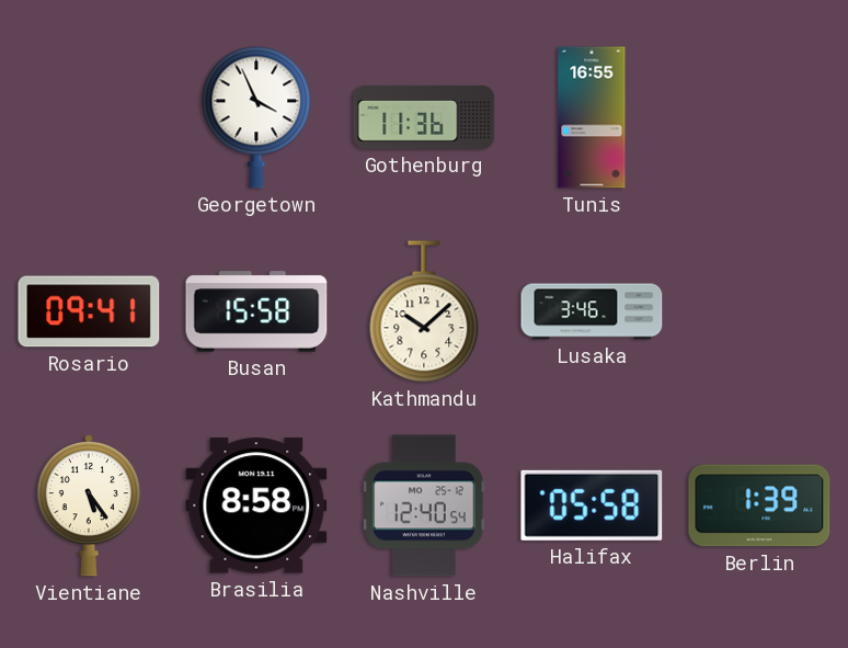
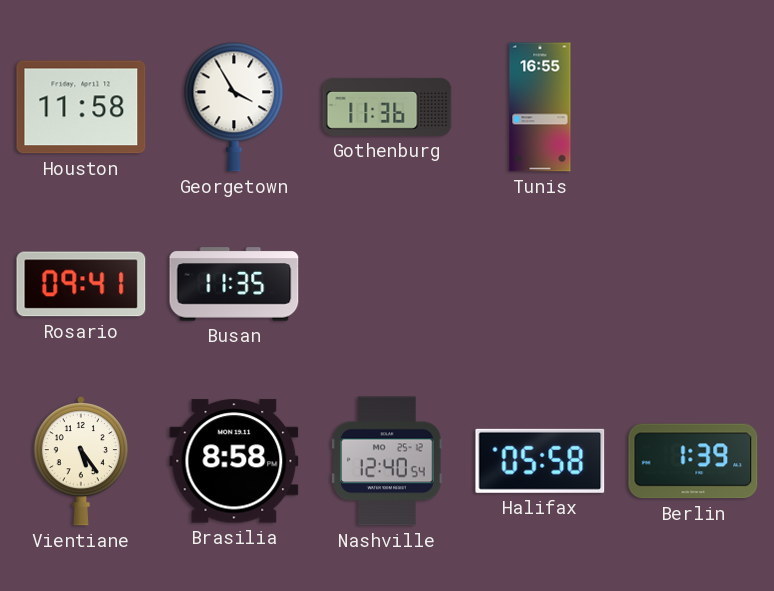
Houston: none -> 11:58
Georgetown: 3:56 -> 3:55
Busan: 15:58 -> 11:35
Kathmandu: 10:08 -> none
Lusaka: 3:46 -> none
